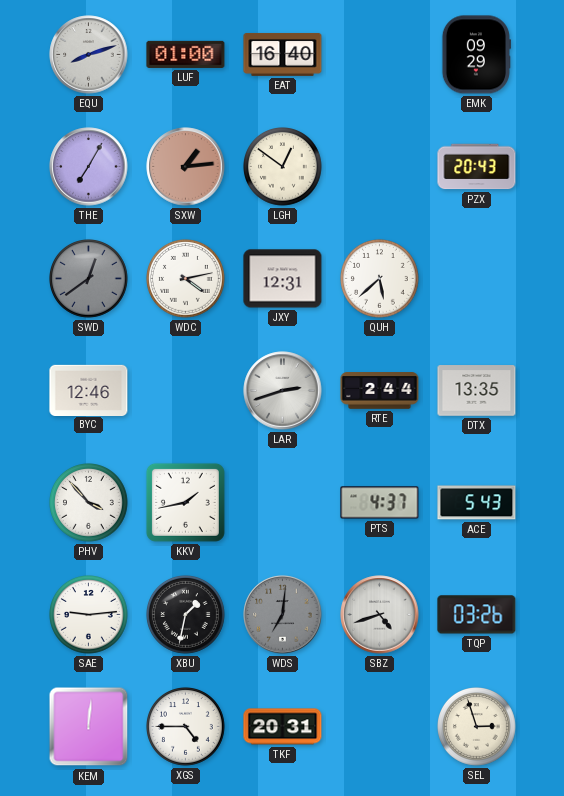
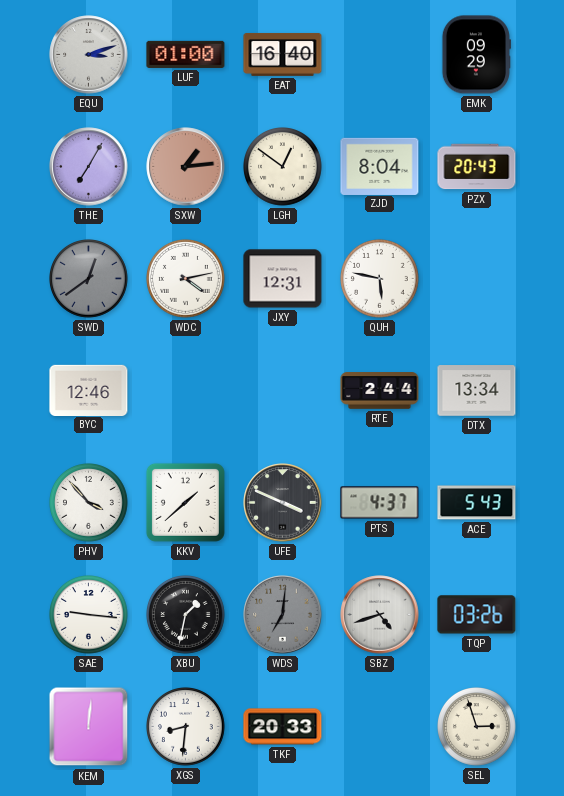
EQU: 8:12 -> 3:12
ZJD: none -> 8:04
QUH: 5:38 -> 5:47
LAR: 2:42 -> none
DTX: 13:35 -> 13:34
KKV: 1:43 -> 1:38
UFE: none -> 3:49
SAE: 9:14 -> 9:16
XGS: 4:45 -> 8:31
TKF: 20:31 -> 20:33
